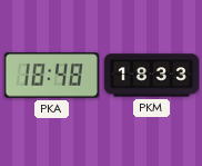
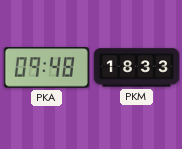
PKA: 18:48 -> 09:48
